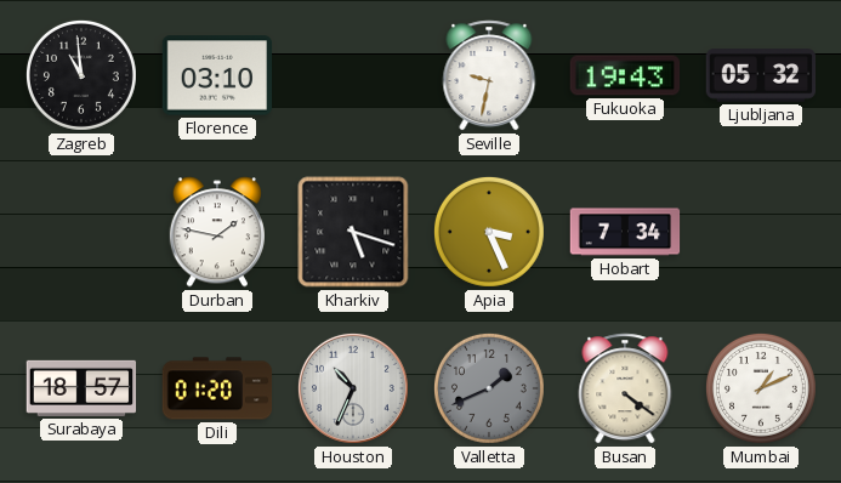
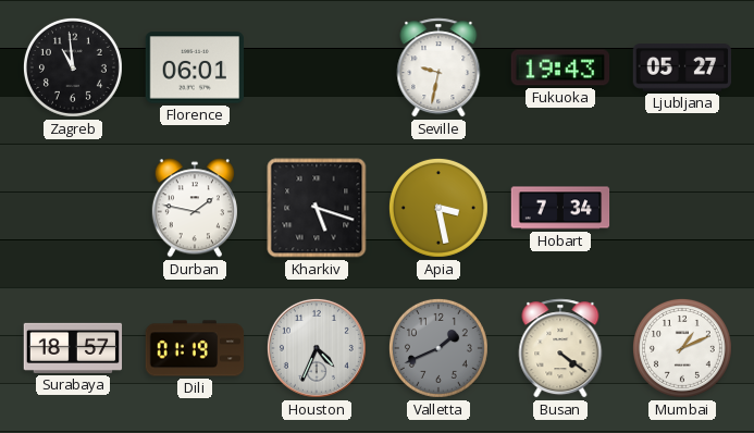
Florence: 03:10 -> 06:01
Ljubljana: 05:32 -> 05:27
Apia: 3:26 -> 3:28
Dili: 01:20 -> 01:19
Houston: 10:34 -> 4:34
